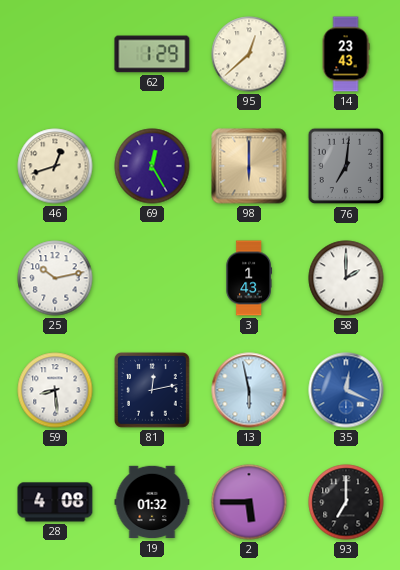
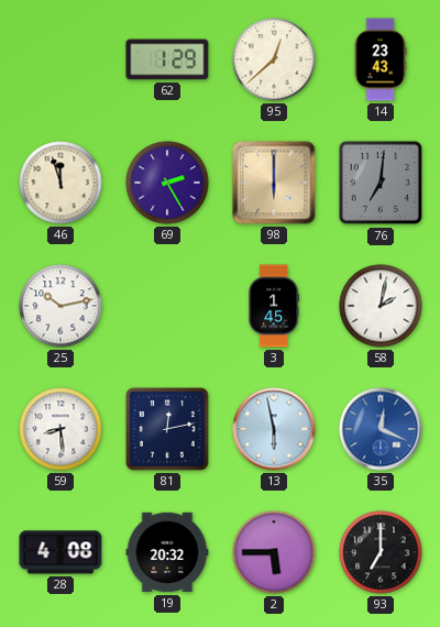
46: 12:42 -> 11:57
69: 12:25 -> 2:25
3: 1:43 -> 1:45
58: 2:00 -> 2:02
19: 01:32 -> 20:32
